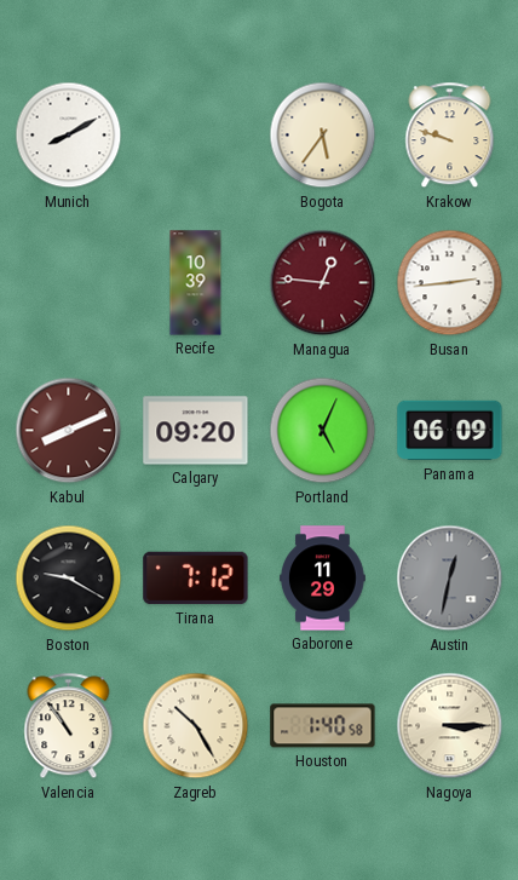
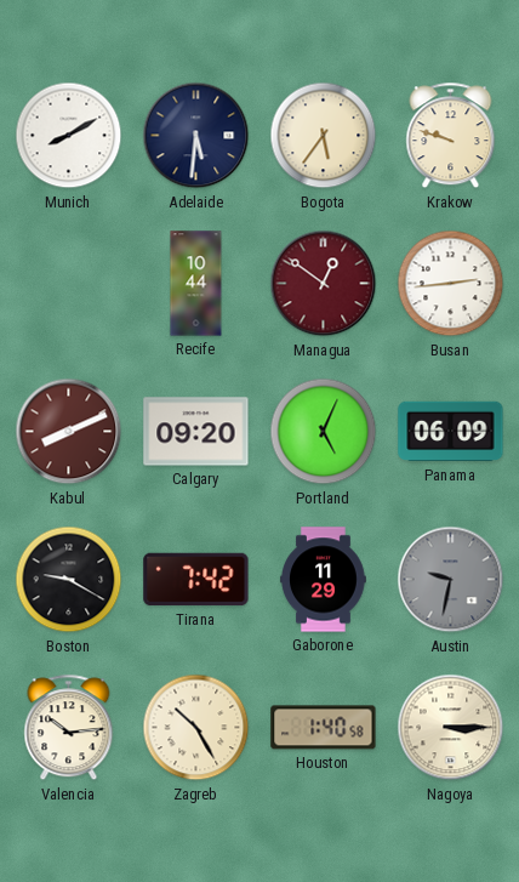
Adelaide: none -> 5:31
Recife: 10:39 -> 10:44
Managua: 12:46 -> 12:51
Tirana: 7:12 -> 7:42
Austin: 12:32 -> 9:32
Valencia: 10:54 -> 10:14
